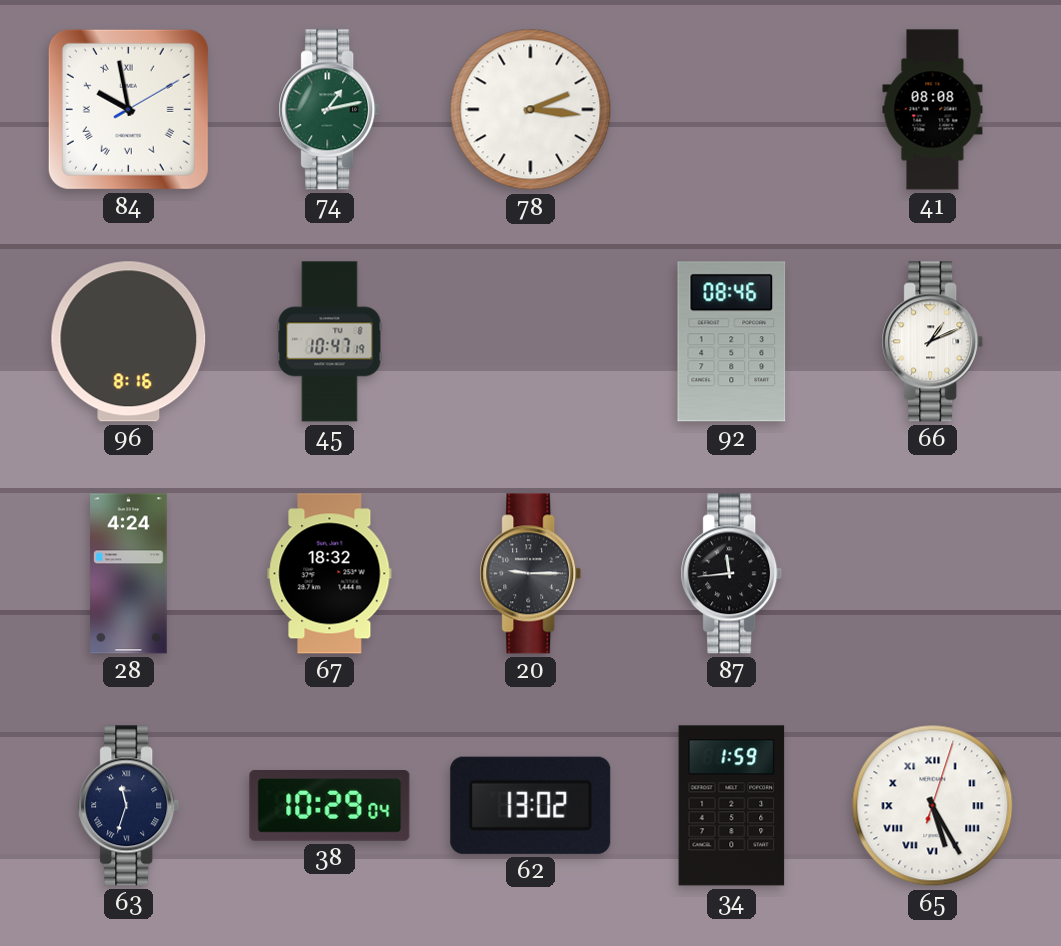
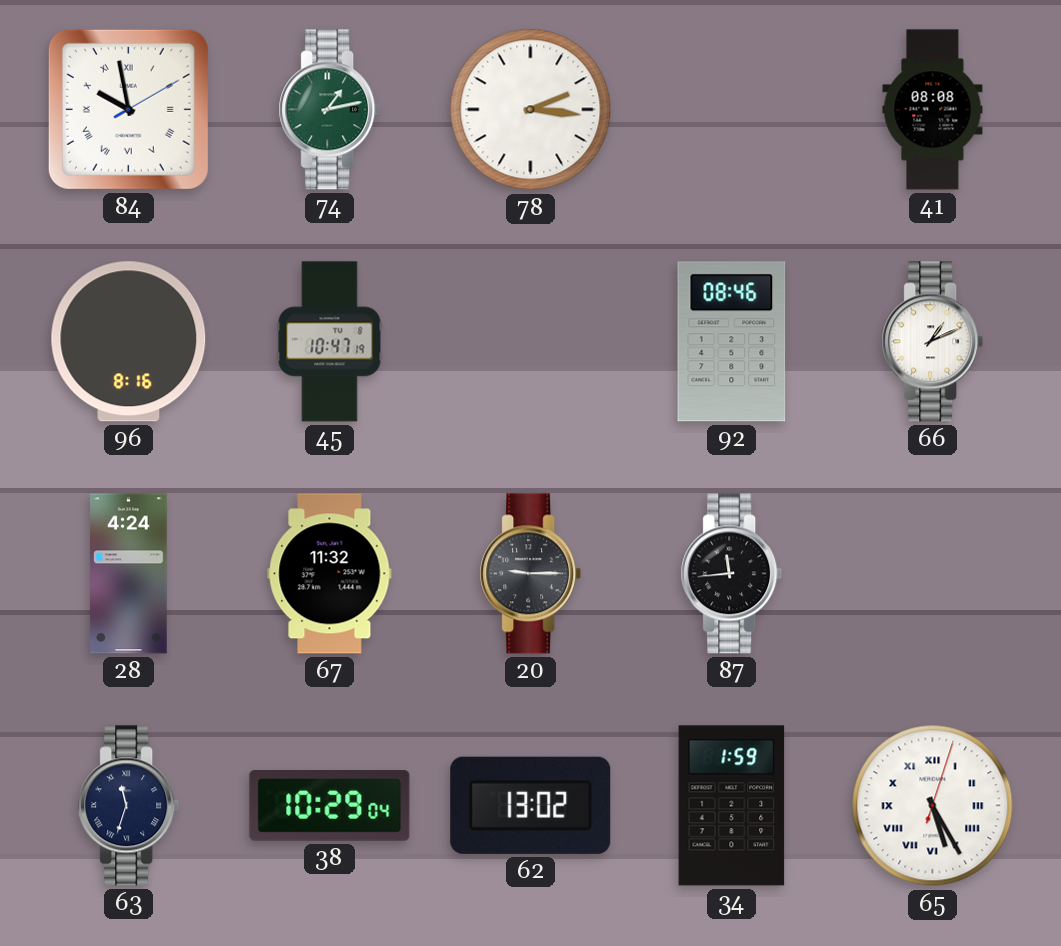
67: 18:32 -> 11:32
